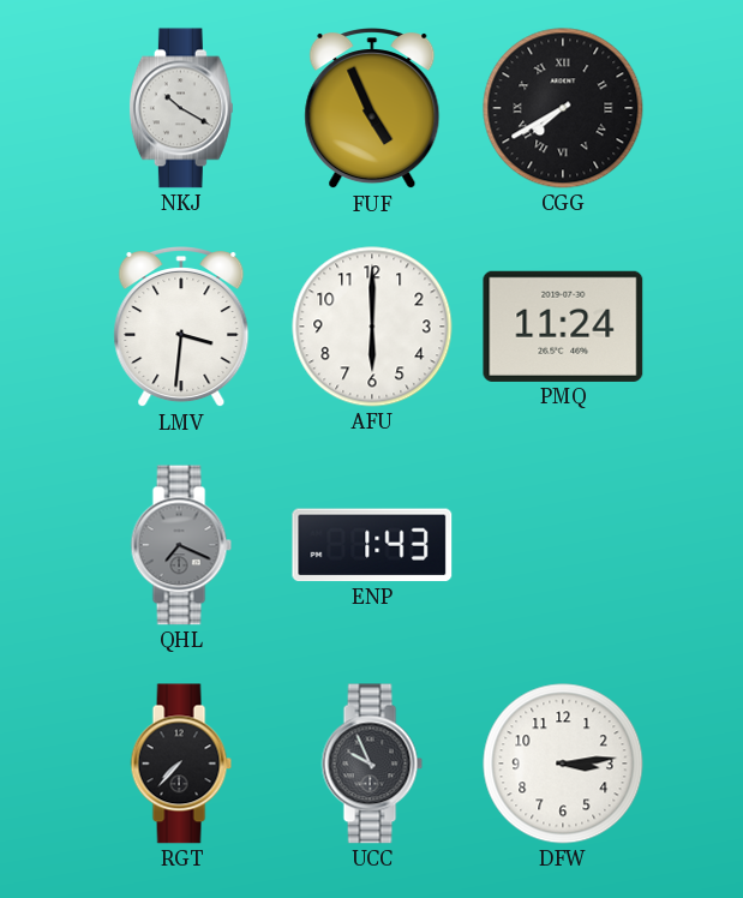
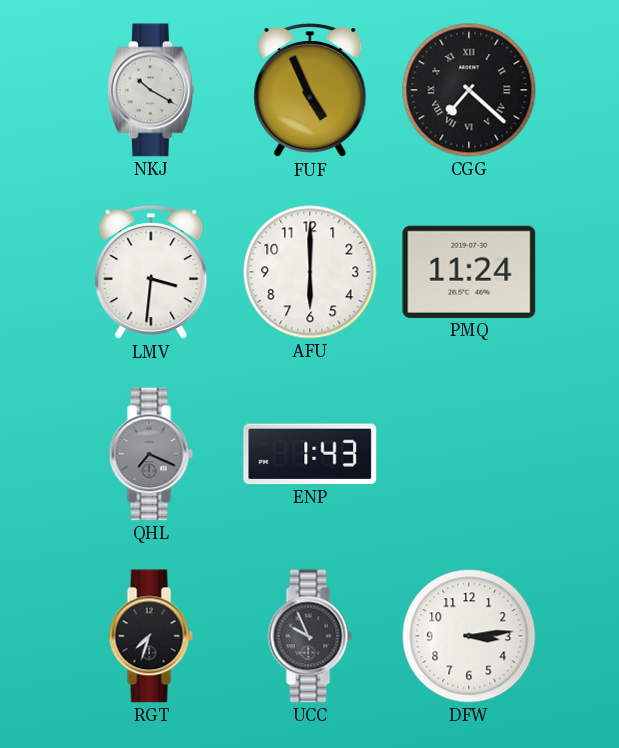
CGG: 7:40 -> 7:22
RGT: 7:37 -> 7:33
